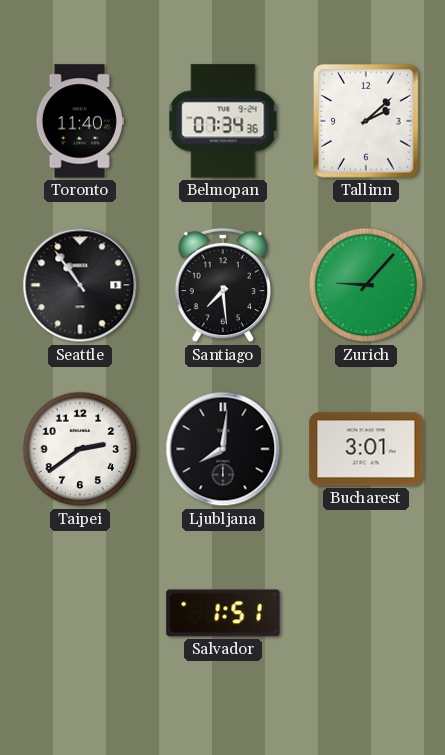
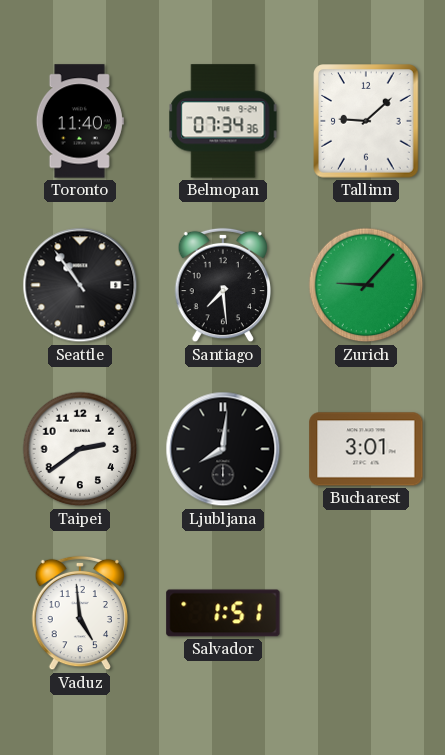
Tallinn: 2:08 -> 9:08
Vaduz: none -> 4:59
